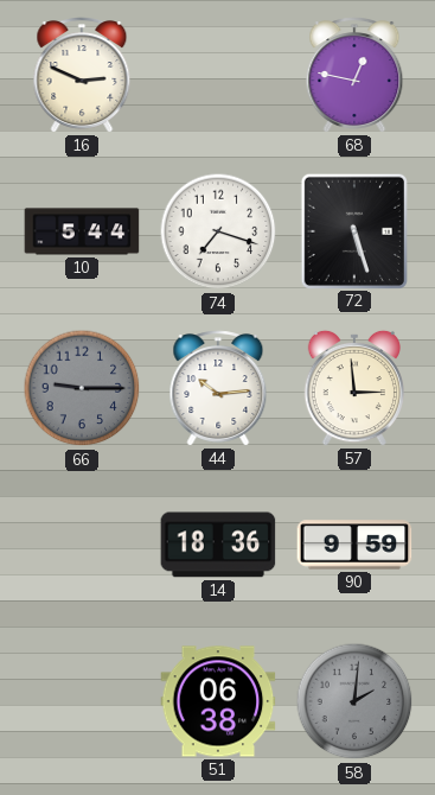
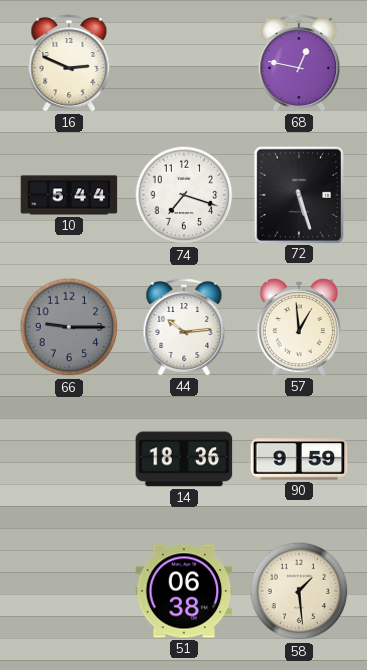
57: 2:59 -> 12:59
58: 2:01 -> 1:29
58 dial: grey -> cream
